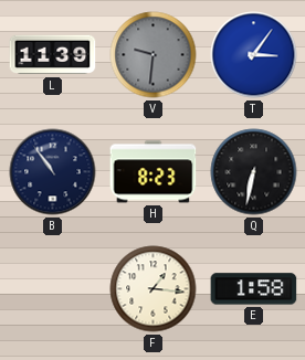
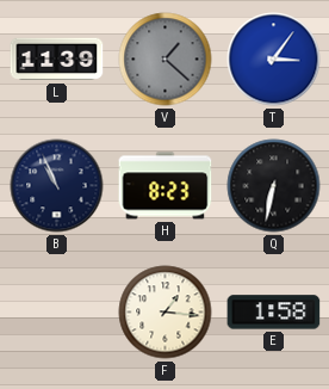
V: 9:31 -> 1:22
B: 10:54 -> 10:56
